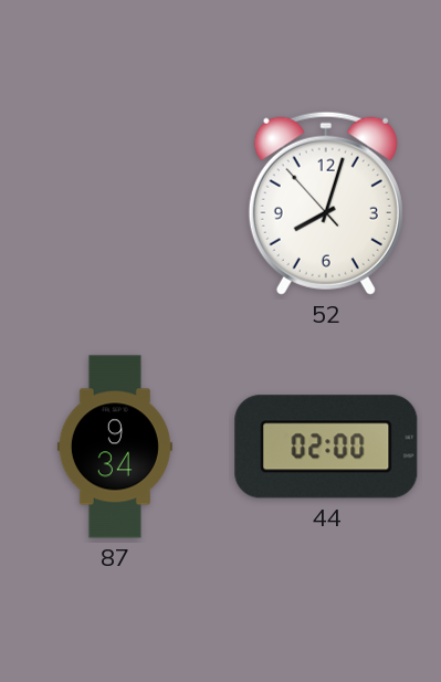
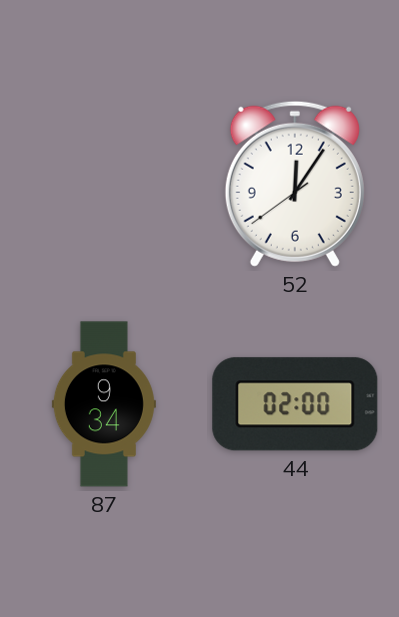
52: 8:02 -> 12:05
